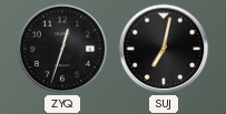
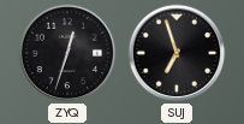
SUJ: 7:02 -> 6:57
